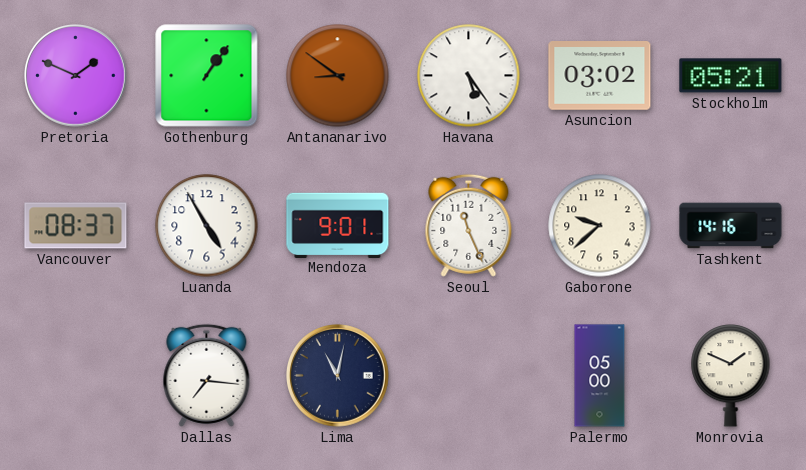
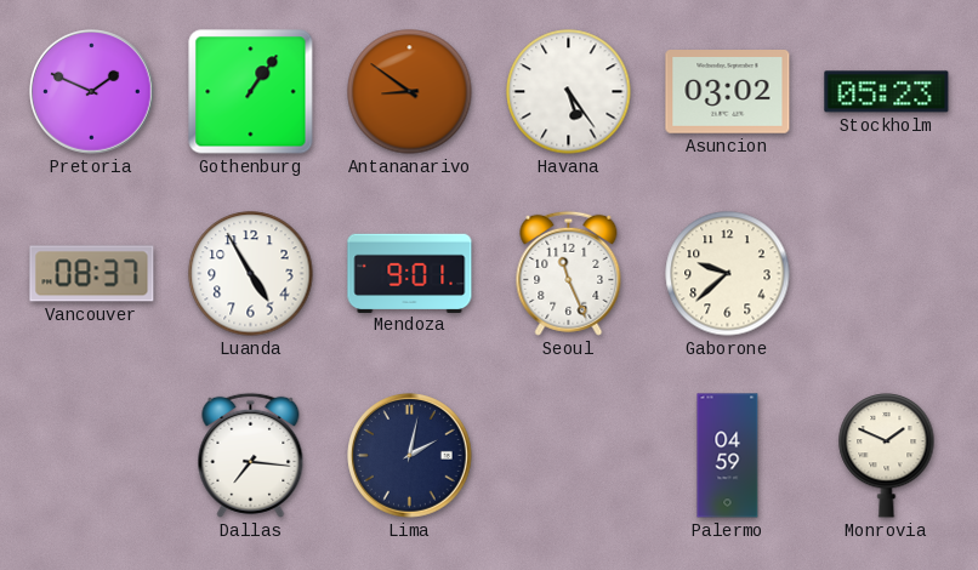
Stockholm: 05:21 -> 05:23
Tashkent: 14:16 -> none
Lima: 11:02 -> 2:02
Palermo: 05:00 -> 04:59
